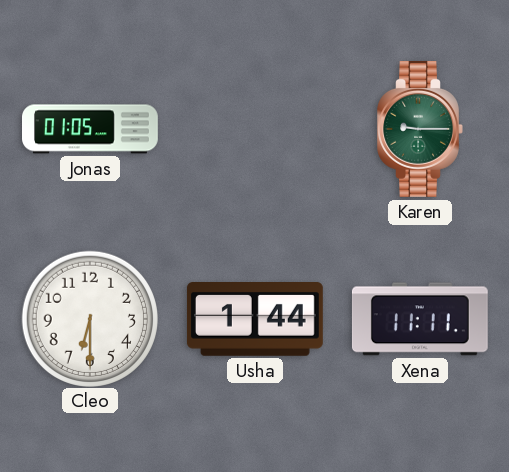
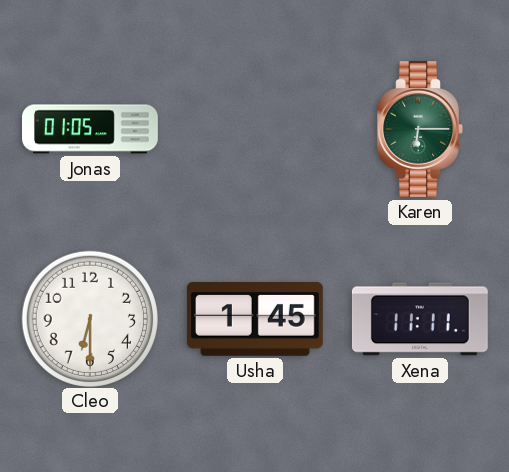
Karen: 9:15 -> 6:15
Usha: 1:44 -> 1:45
